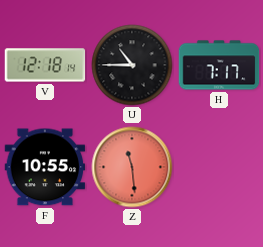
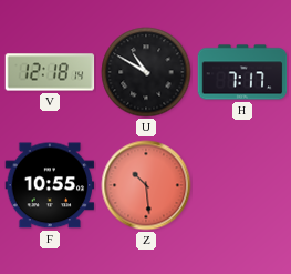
U: 10:45 -> 10:50
Z: 11:29 -> 10:29
